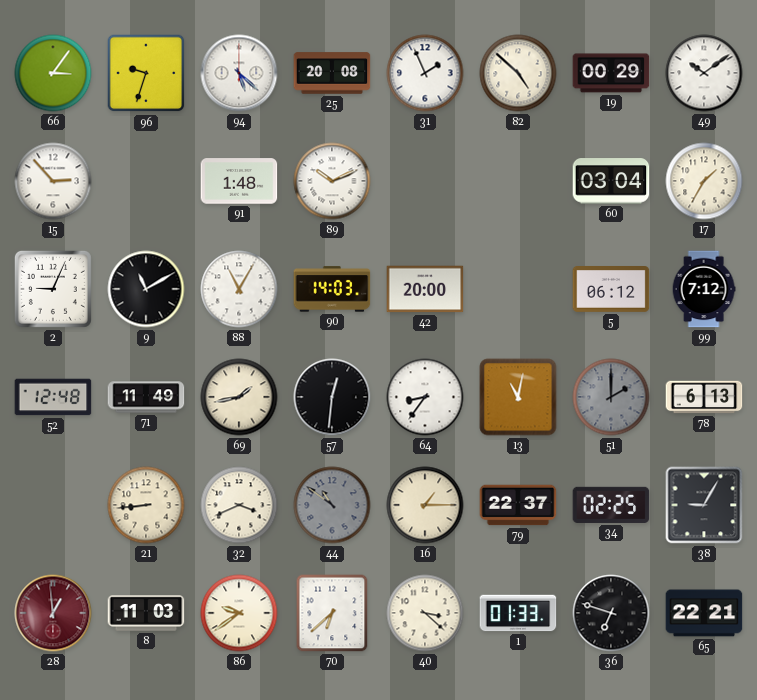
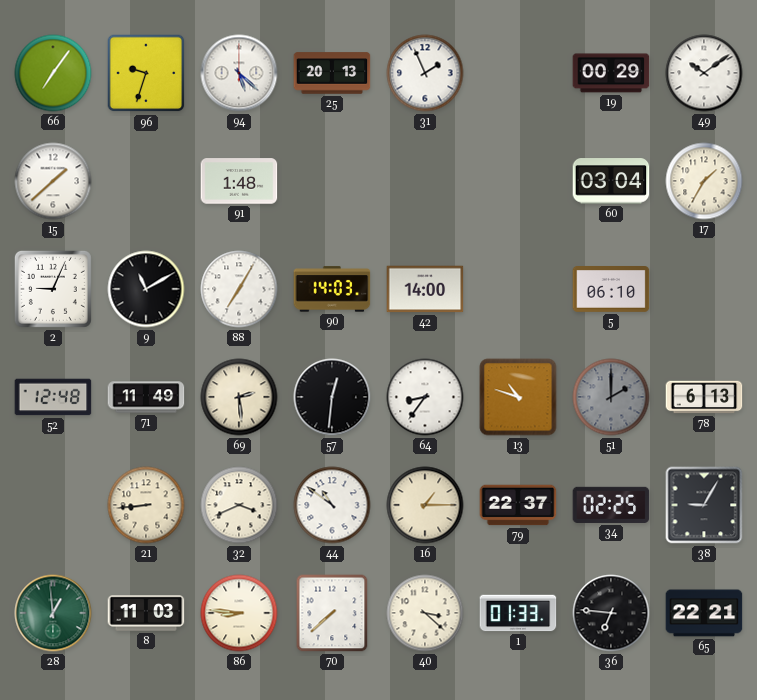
66: 3:06 -> 7:06
25: 20:08 -> 20:13
82: 4:52 -> none
15: 2:53 -> 1:38
89: 10:11 -> none
88: 11:05 -> 7:05
42: 20:00 -> 14:00
5: 06:12 -> 06:10
99: 7:12 -> none
69: 1:43 -> 2:29
13: 11:02 -> 10:48
44 dial: grey -> white
28 dial: burgundy -> green
86: 9:39 -> 8:46
70: 6:38 -> 7:38
36: 6:48 -> 6:46
